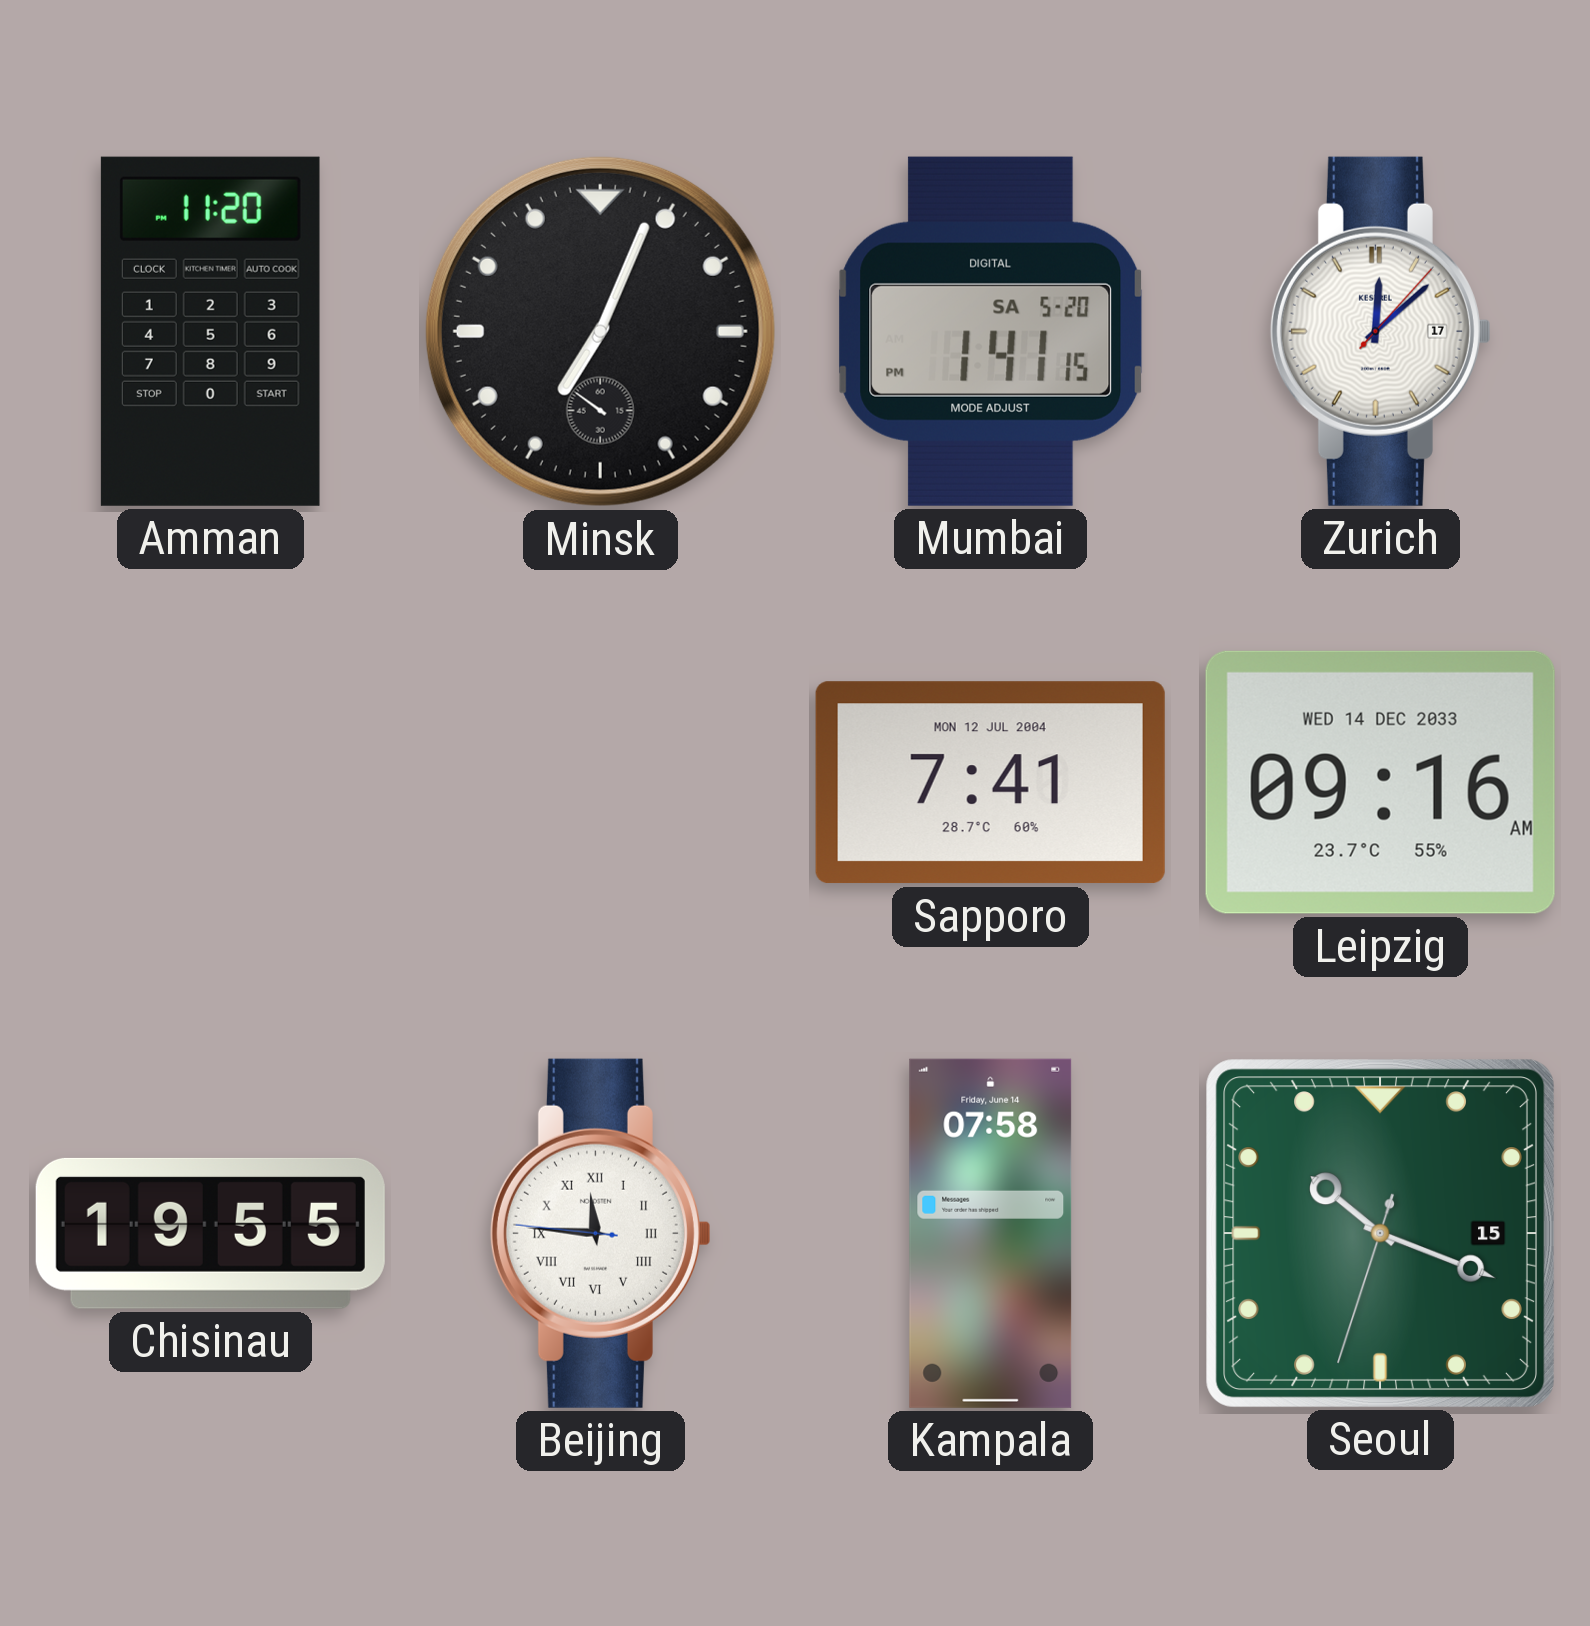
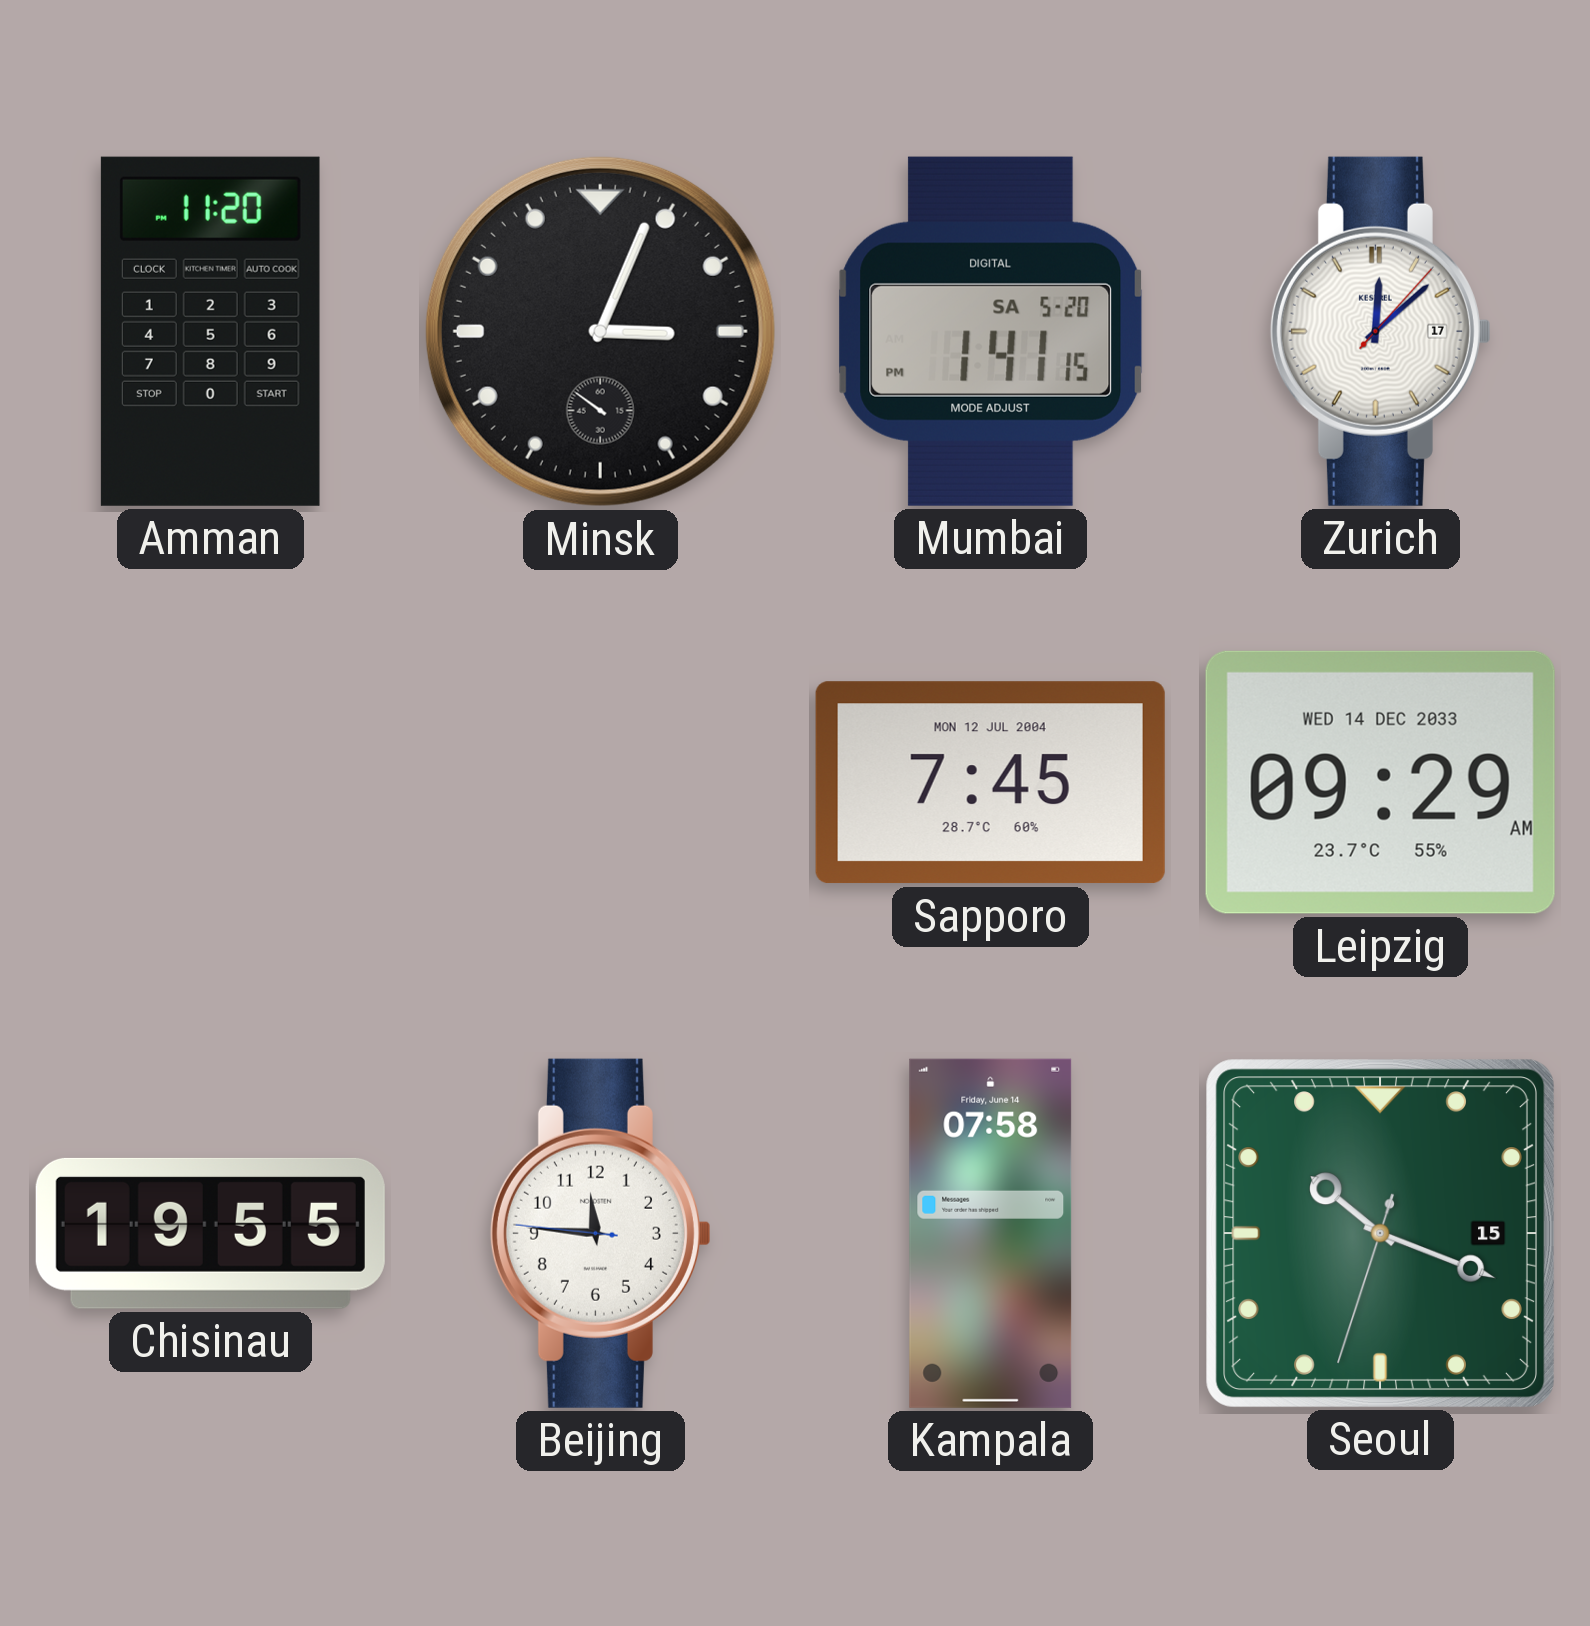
Minsk: 7:03 -> 3:03
Sapporo: 7:41 -> 7:45
Leipzig: 09:16 -> 09:29
Beijing numerals: Roman -> Arabic
